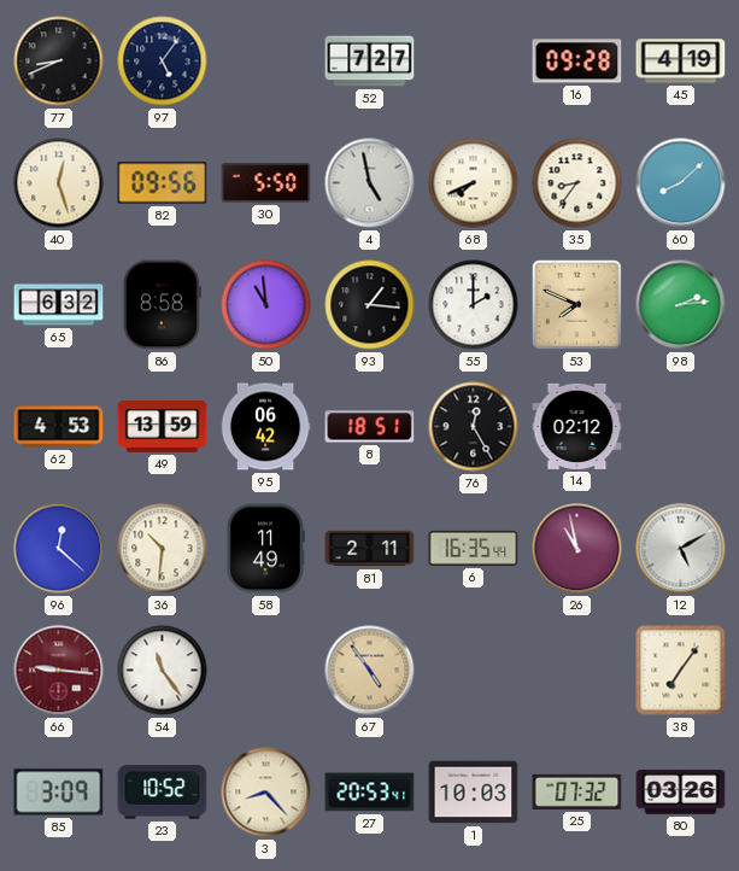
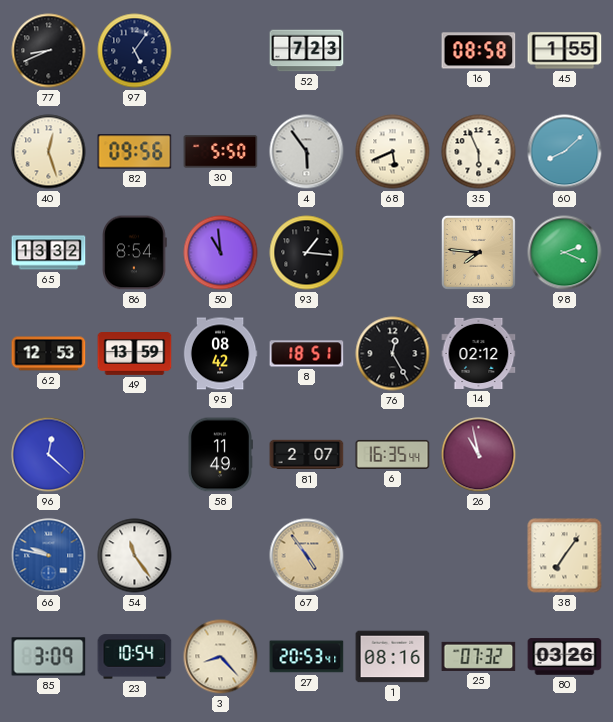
52: 7:27 -> 7:23
16: 09:28 -> 08:58
45: 4:19 -> 1:55
4: 4:58 -> 5:54
68: 7:41 -> 5:41
35: 8:36 -> 5:56
65: 6:32 -> 13:32
86: 8:58 -> 8:54
55: 2:00 -> none
53: 7:49 -> 7:46
98: 2:14 -> 2:19
62: 4:53 -> 12:53
95: 06:42 -> 08:42
36: 10:31 -> none
81: 2:11 -> 2:07
12: 5:10 -> none
66: 9:16 -> 9:47
66 dial: burgundy -> blue
23: 10:52 -> 10:54
1: 10:03 -> 08:16
